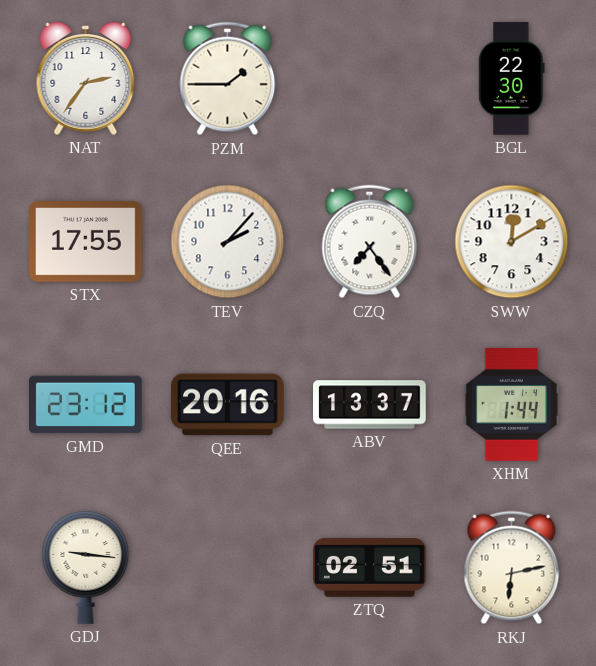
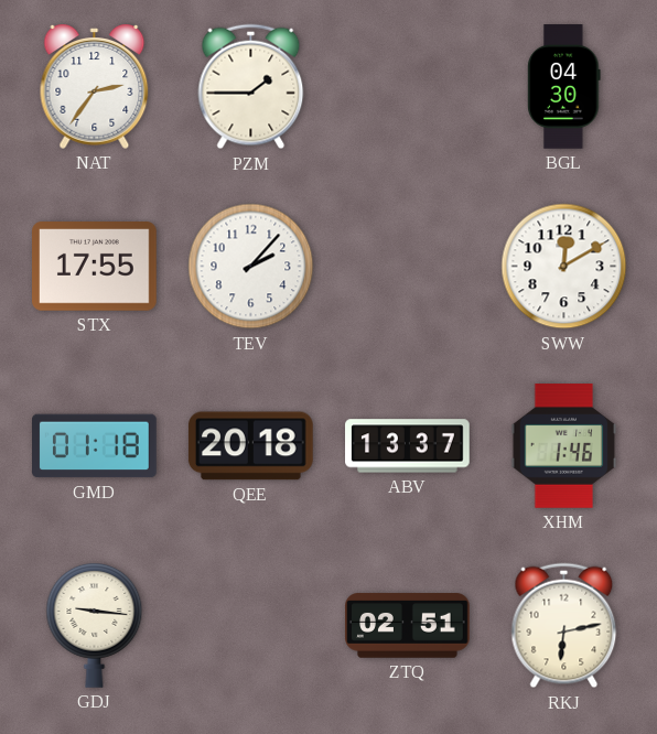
BGL: 22:30 -> 04:30
CZQ: 7:24 -> none
GMD: 23:12 -> 01:18
QEE: 20:16 -> 20:18
XHM: 1:44 -> 1:46
